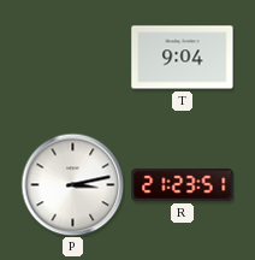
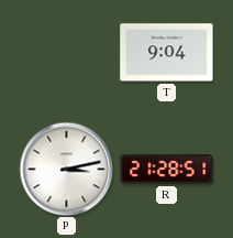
R: 21:23 -> 21:28
